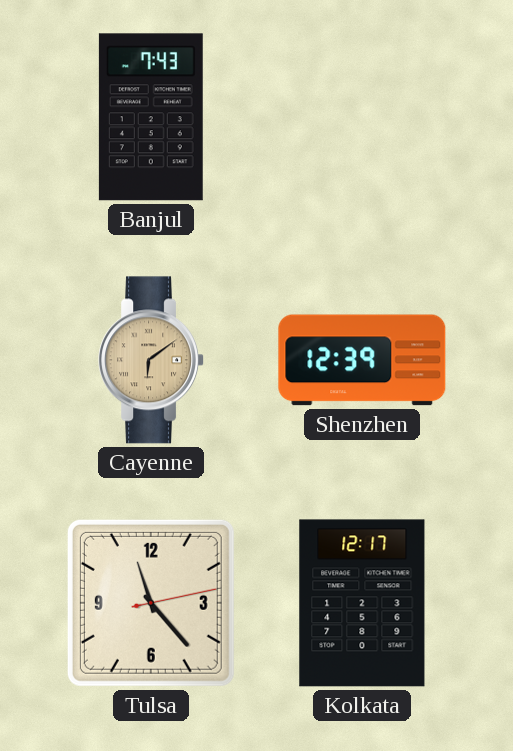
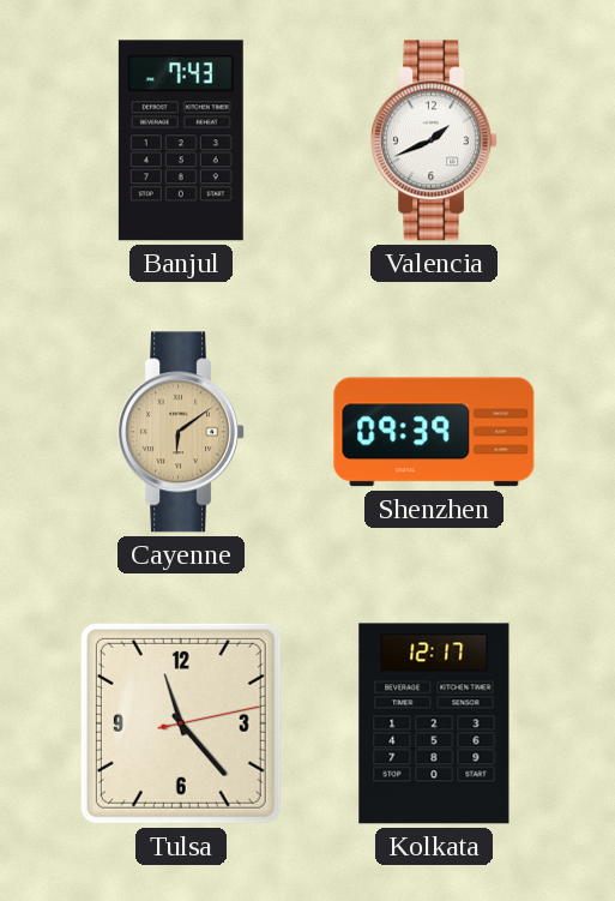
Valencia: none -> 1:41
Shenzhen: 12:39 -> 09:39
